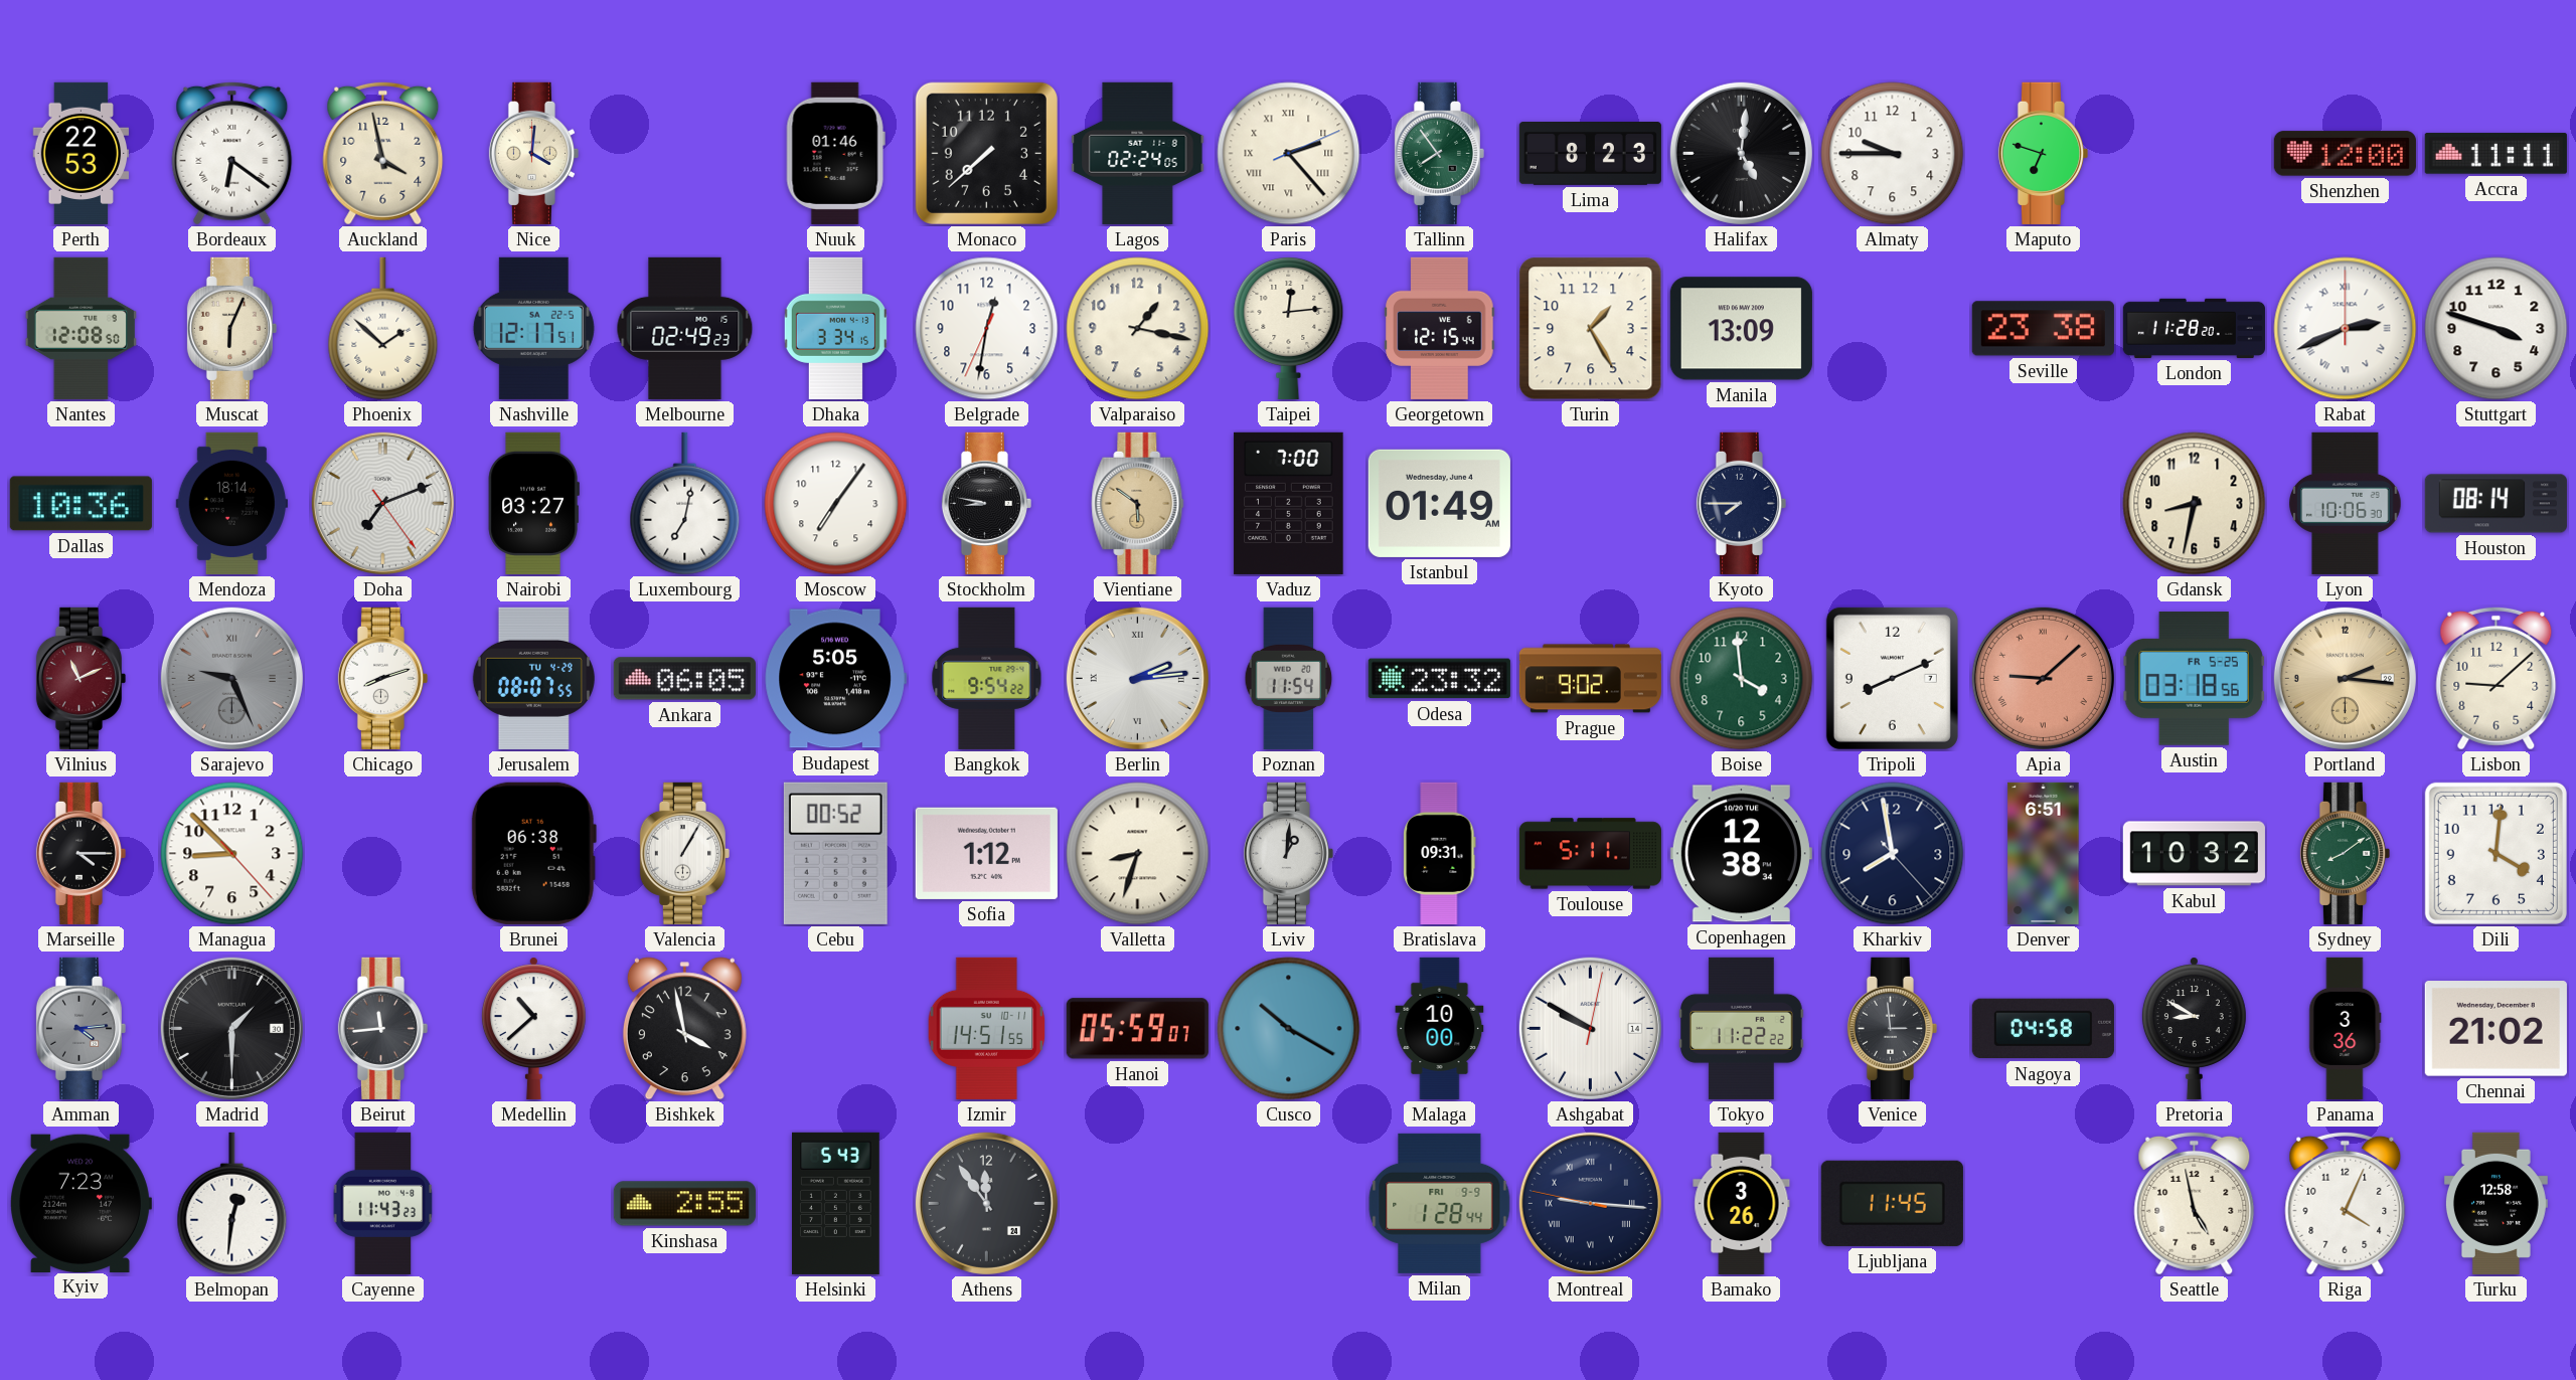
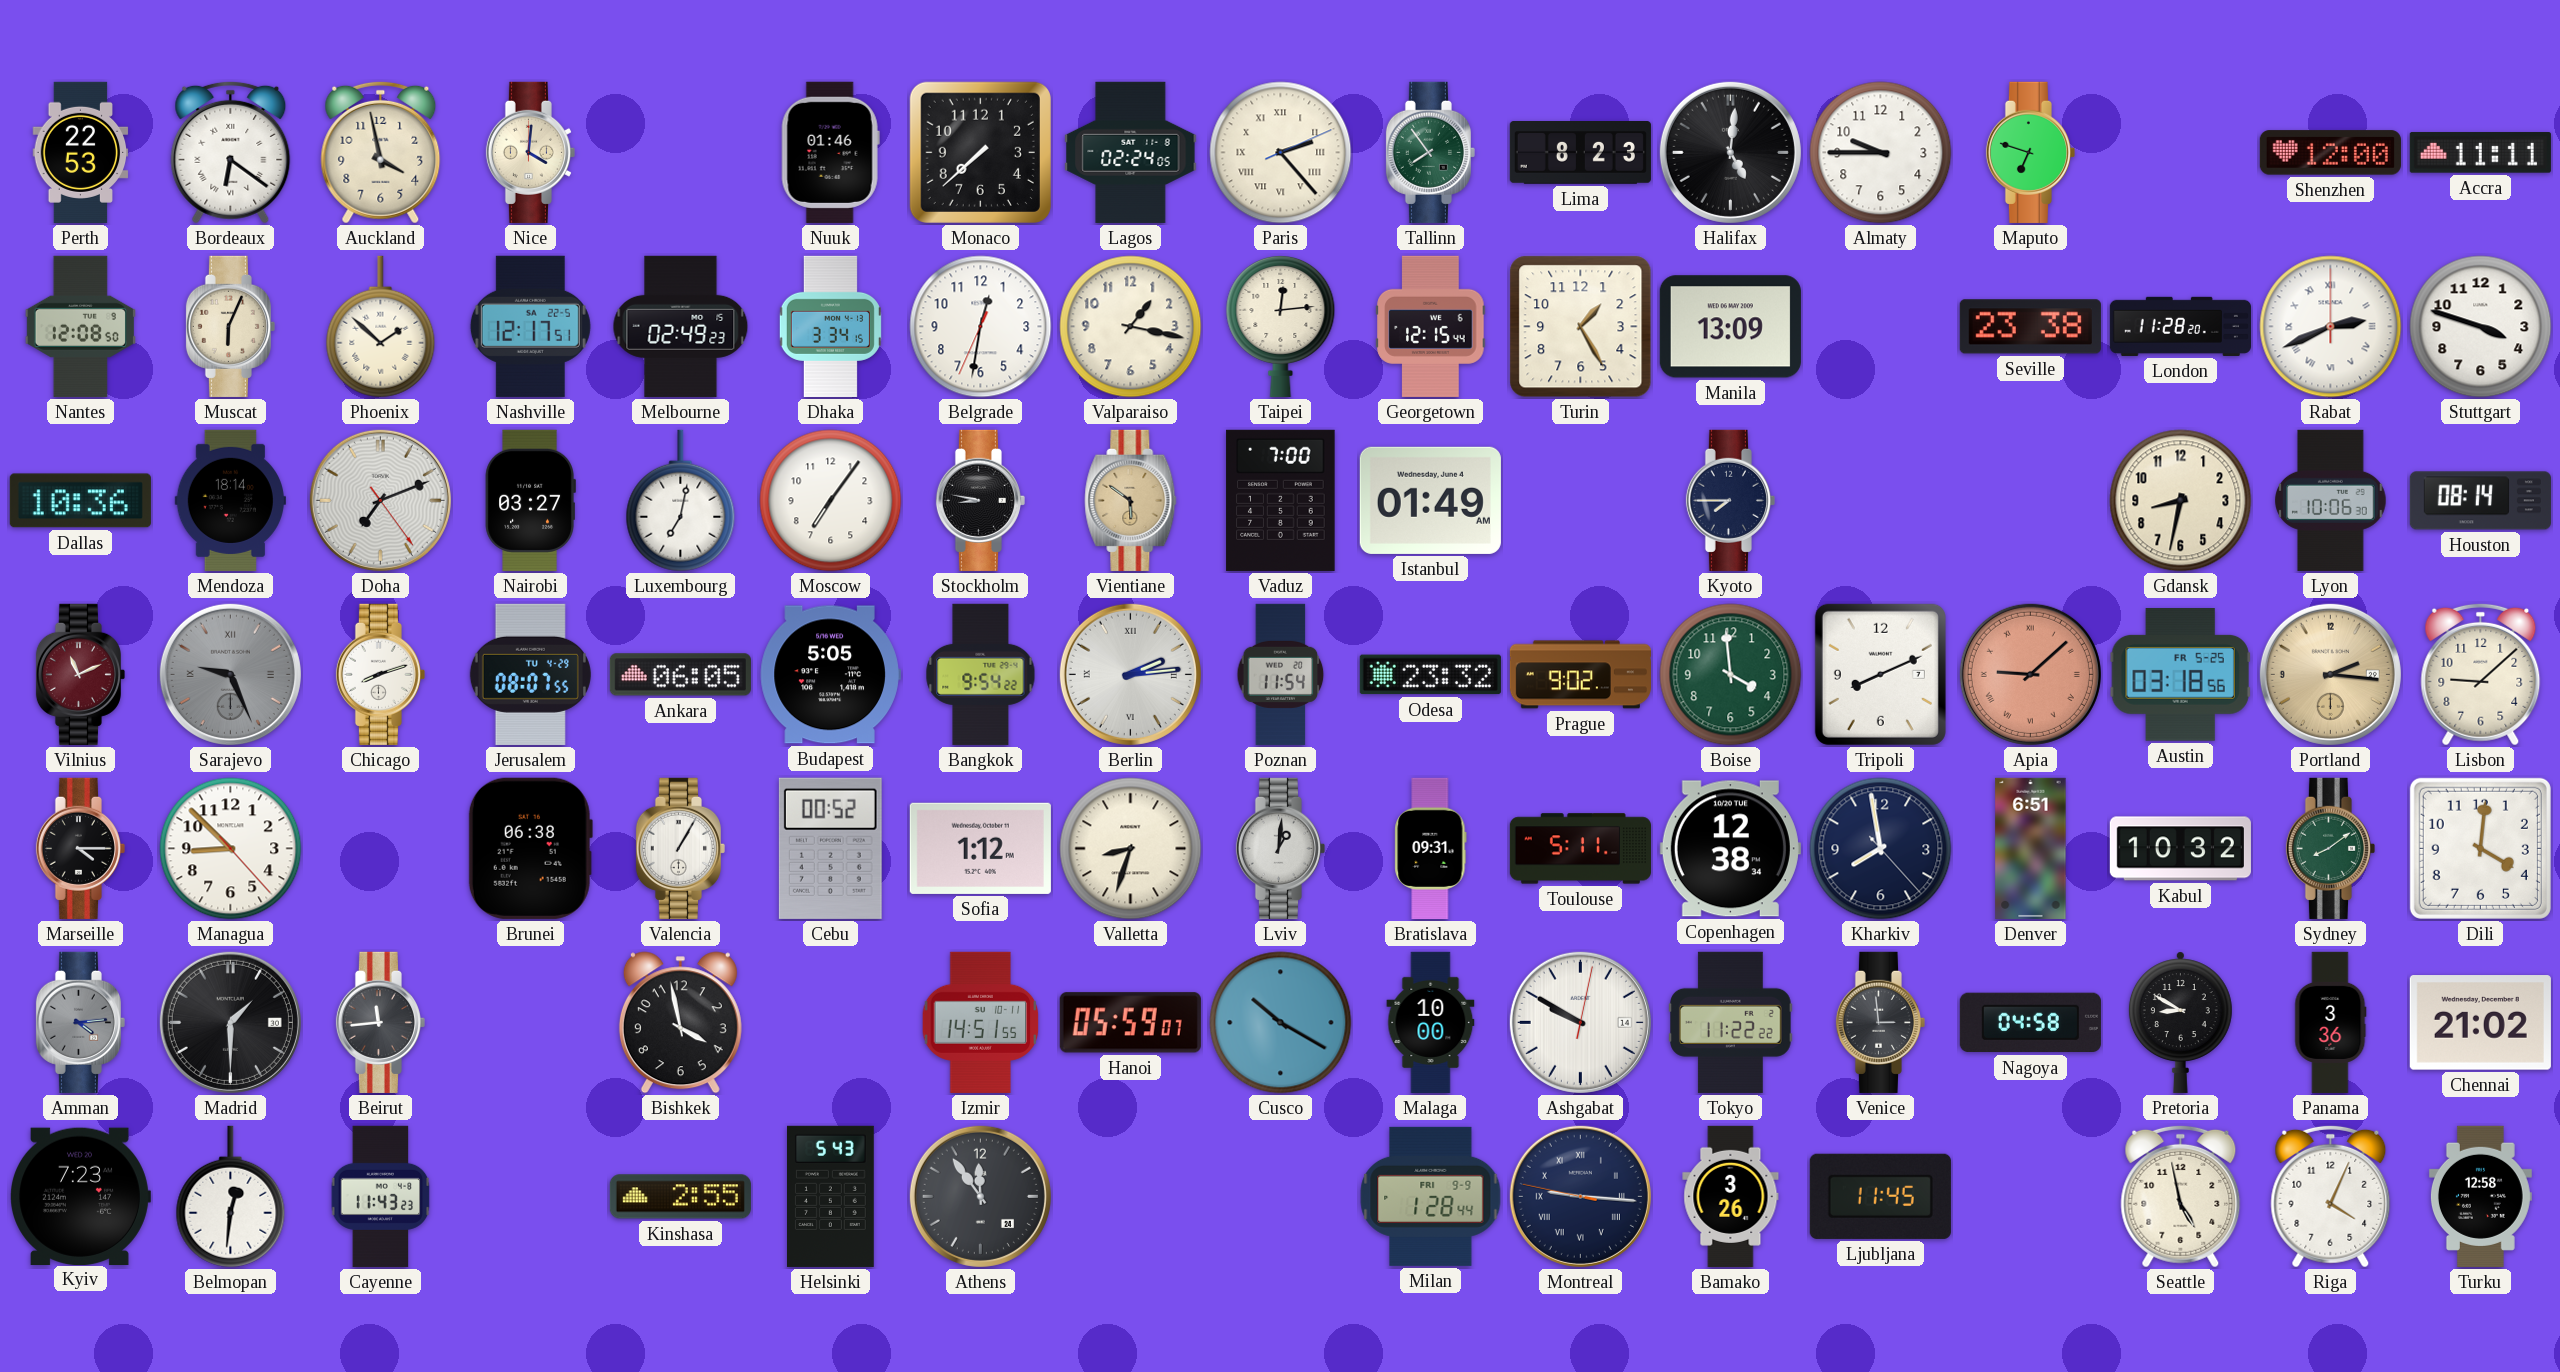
Medellin: 10:38 -> none
